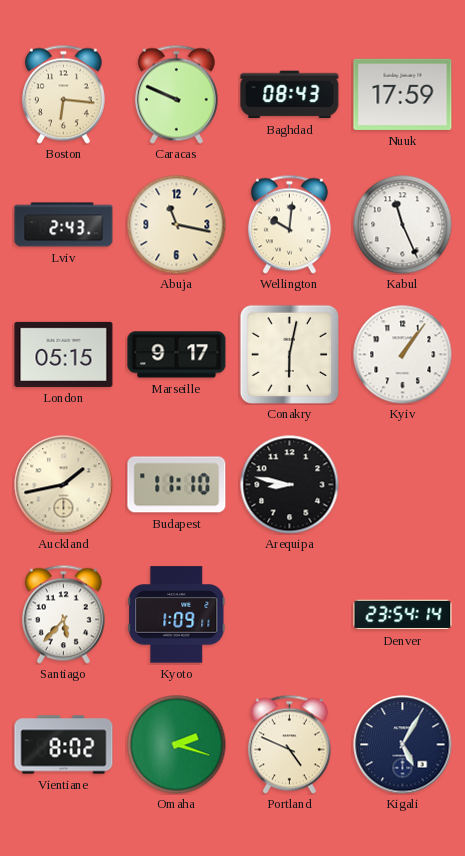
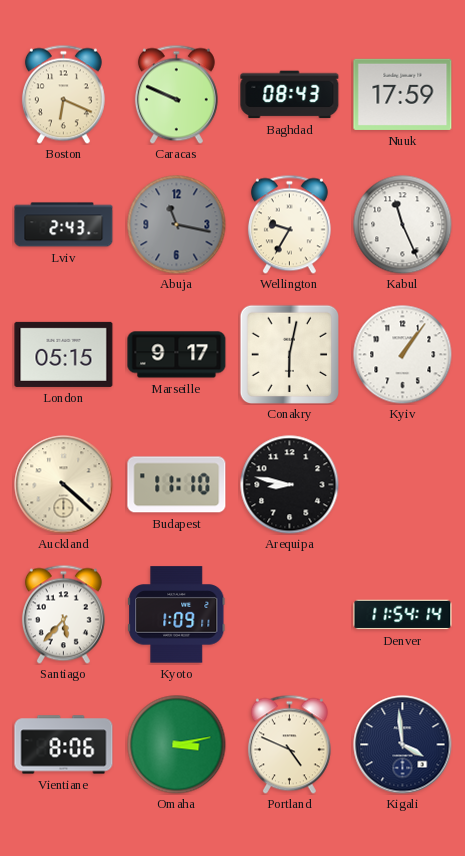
Boston: 6:16 -> 6:19
Abuja dial: cream -> grey
Wellington: 10:01 -> 9:35
Auckland: 1:43 -> 4:22
Denver: 23:54 -> 11:54
Vientiane: 8:02 -> 8:06
Omaha: 2:18 -> 3:13
Kigali: 5:05 -> 3:59
